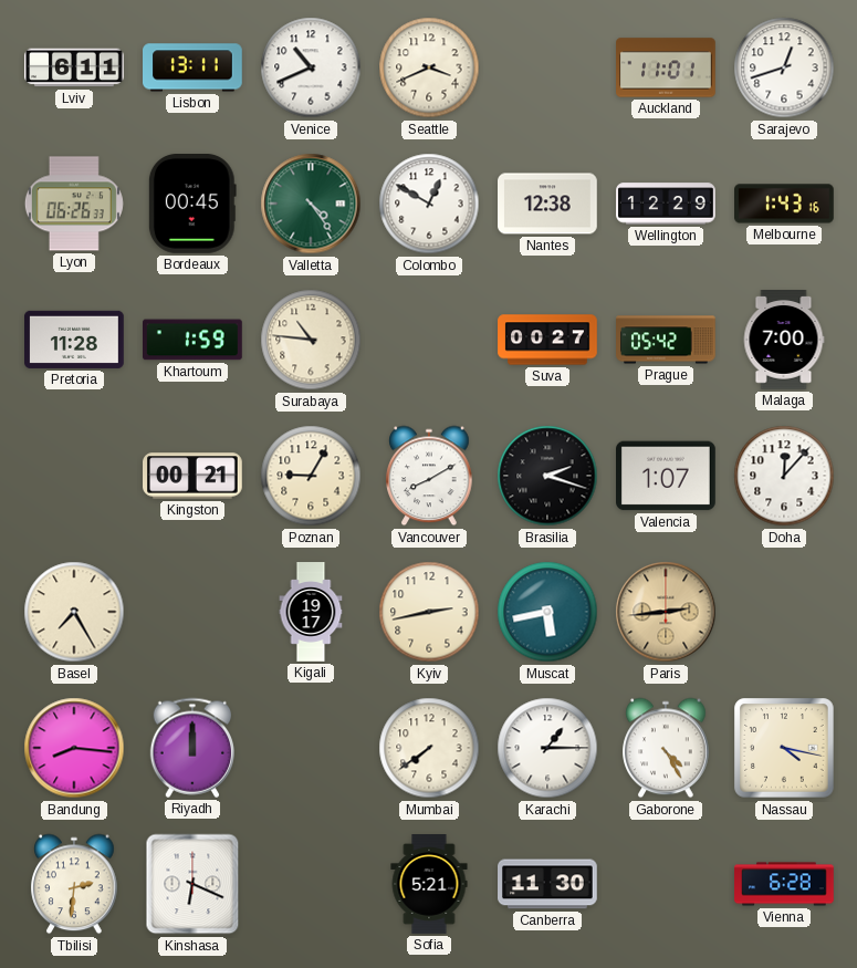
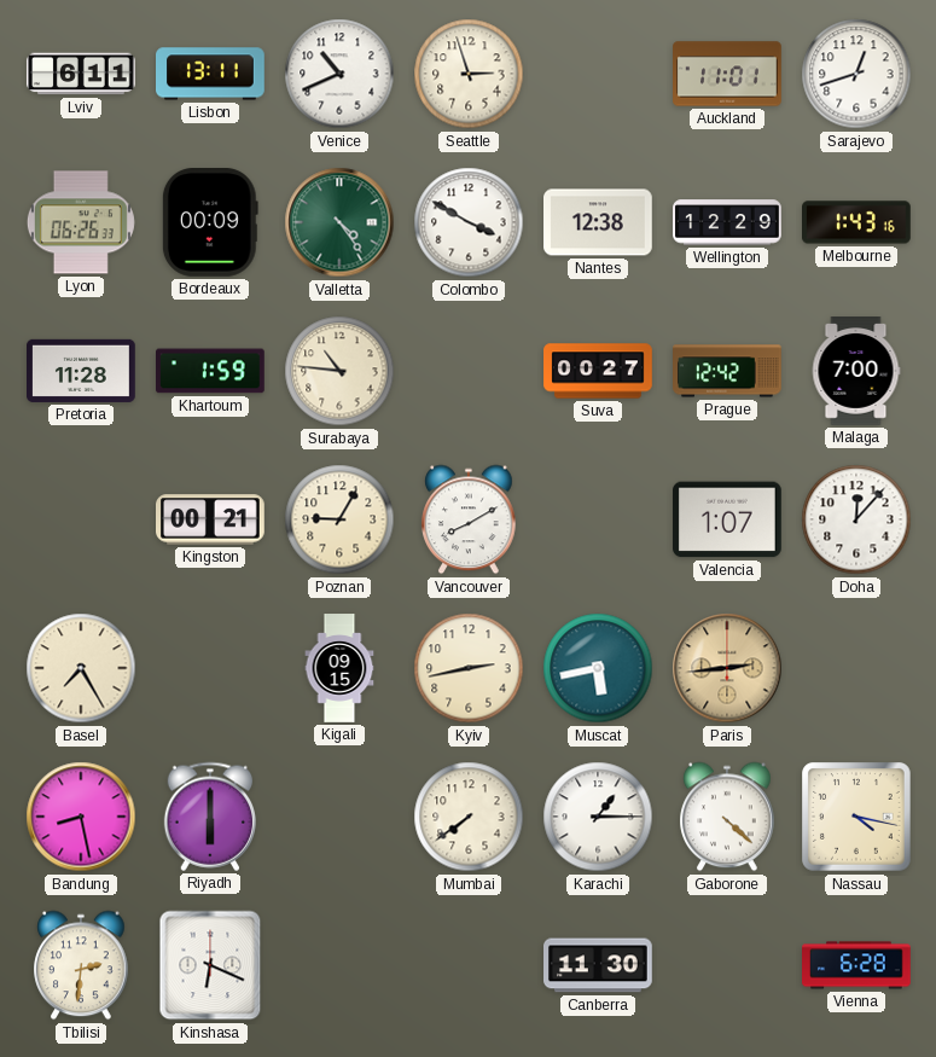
Seattle: 3:41 -> 2:57
Bordeaux: 00:45 -> 00:09
Colombo: 12:50 -> 3:50
Prague: 05:42 -> 12:42
Brasilia: 2:18 -> none
Kigali: 19:17 -> 09:15
Bandung: 8:16 -> 8:28
Riyadh: 12:00 -> 6:00
Gaborone: 4:25 -> 4:22
Sofia: 5:21 -> none
